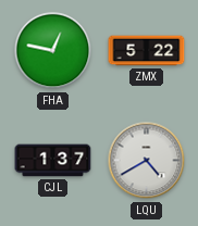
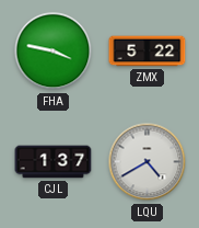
FHA: 12:47 -> 3:47
